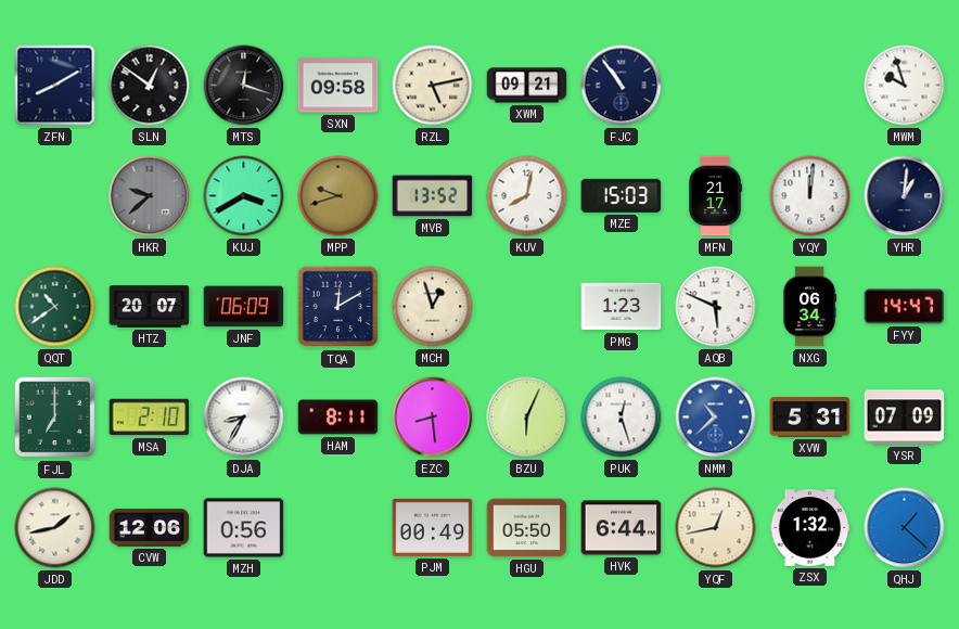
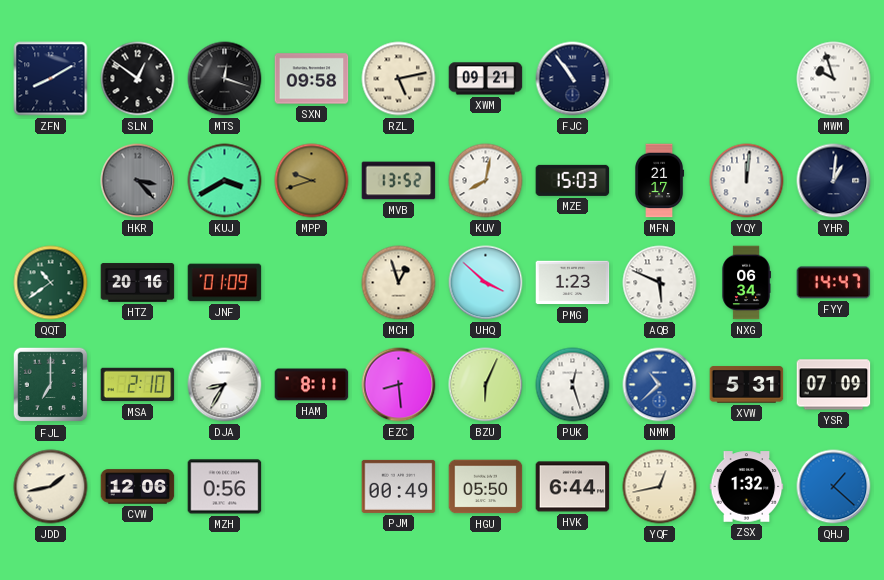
HKR: 9:38 -> 3:23
HTZ: 20:07 -> 20:16
JNF: 06:09 -> 01:09
TQA: 12:10 -> none
UHQ: none -> 3:52
